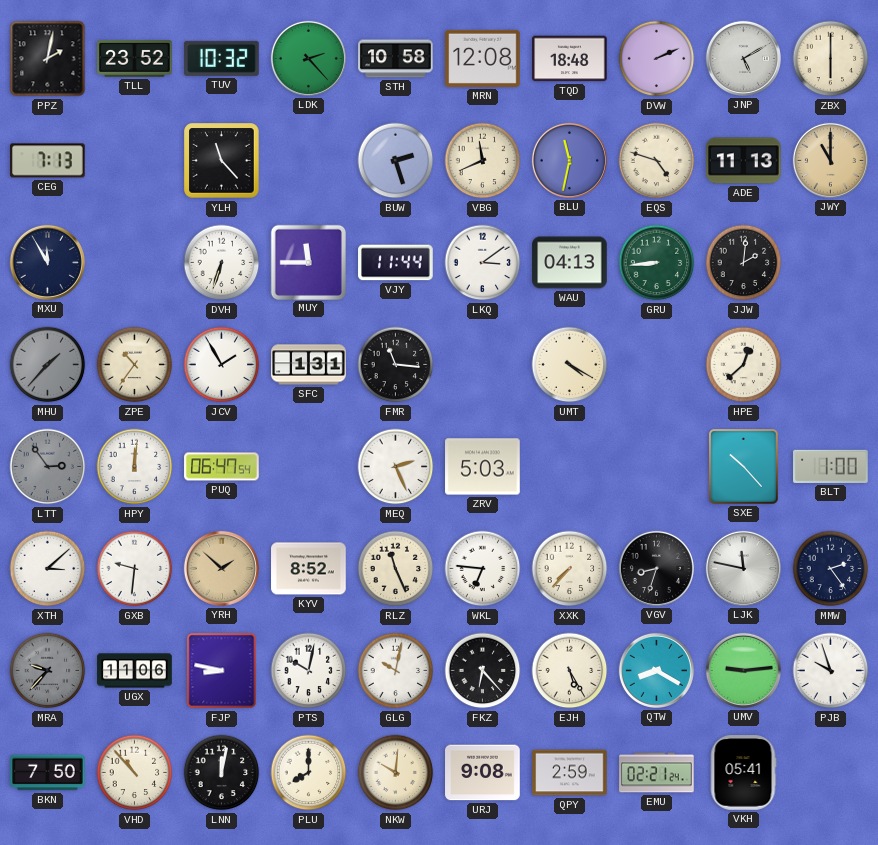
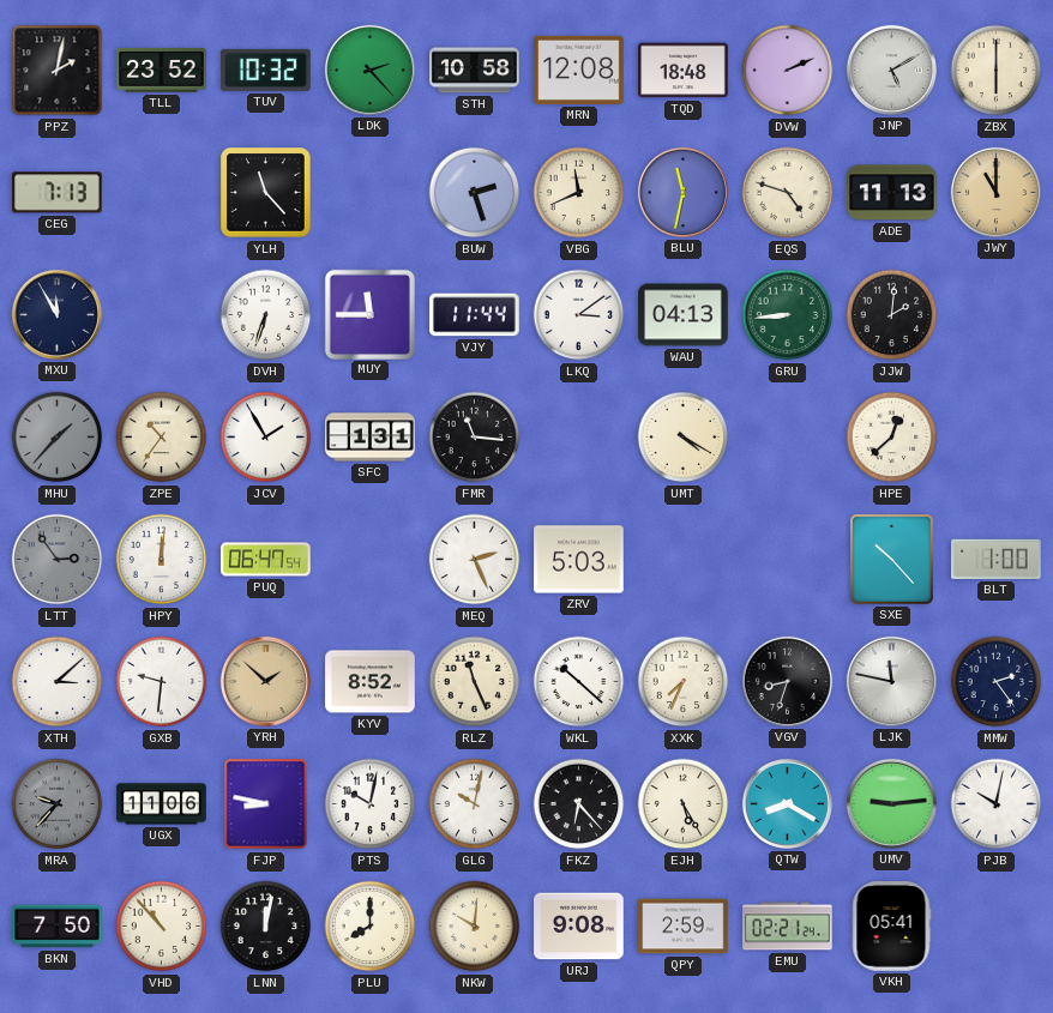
WKL: 6:46 -> 10:22
XXK: 7:37 -> 7:34
PJB: 9:57 -> 10:02
